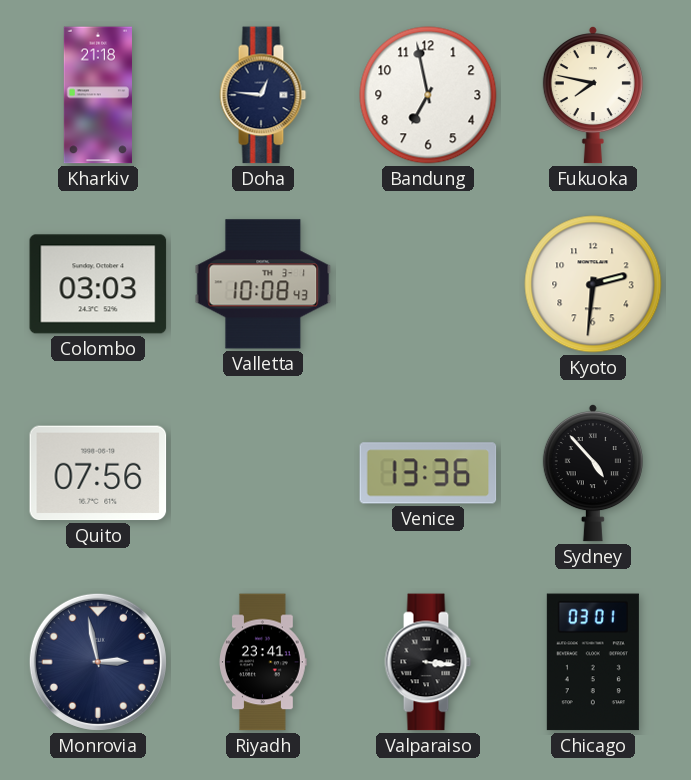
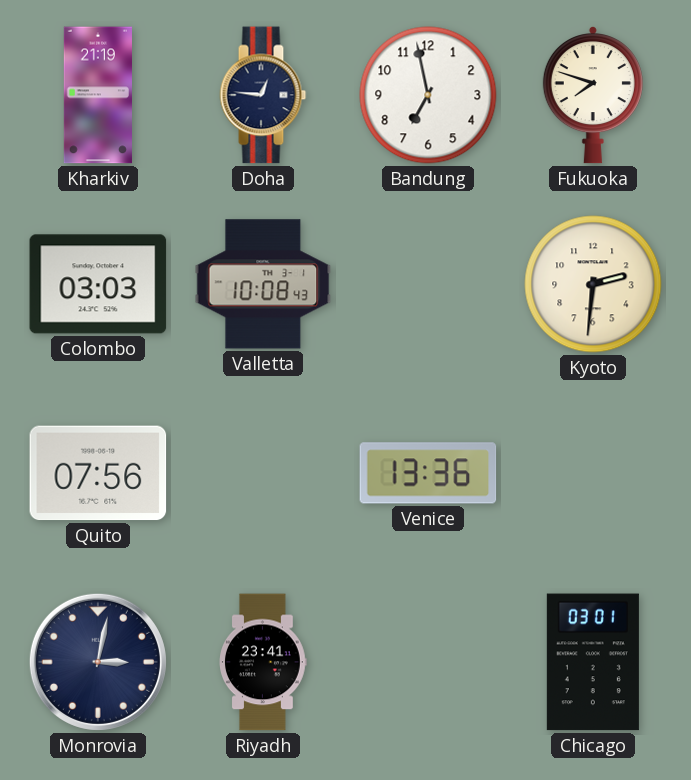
Kharkiv: 21:18 -> 21:19
Fukuoka: 7:47 -> 7:48
Sydney: 4:53 -> none
Monrovia: 2:58 -> 3:02
Valparaiso: 3:16 -> none
